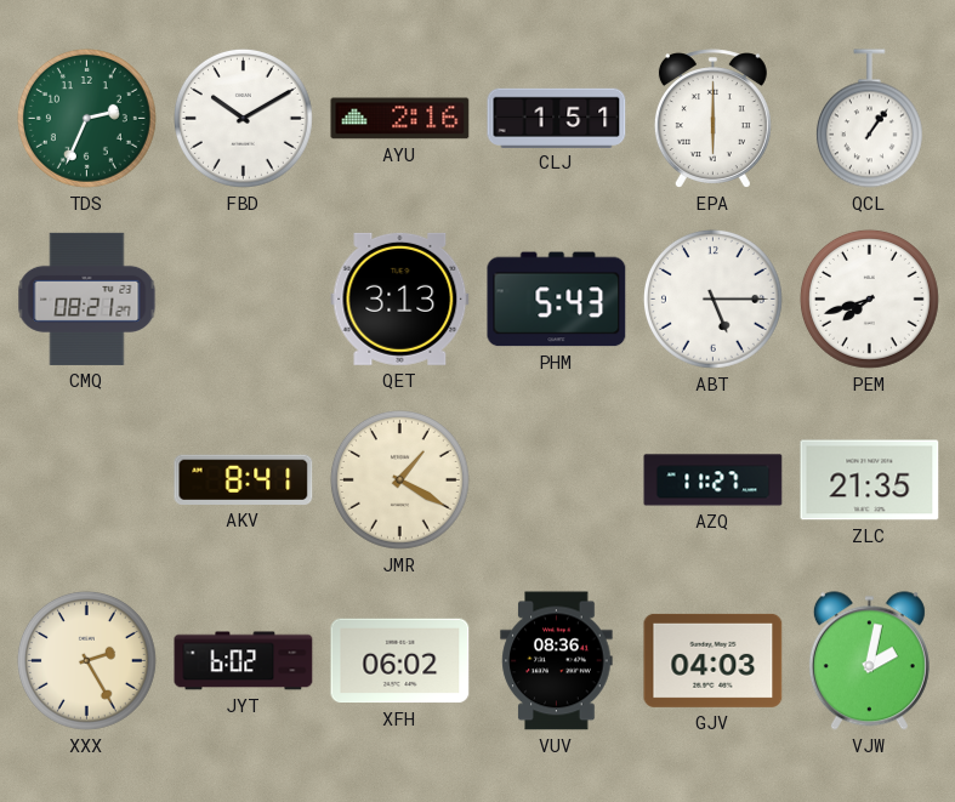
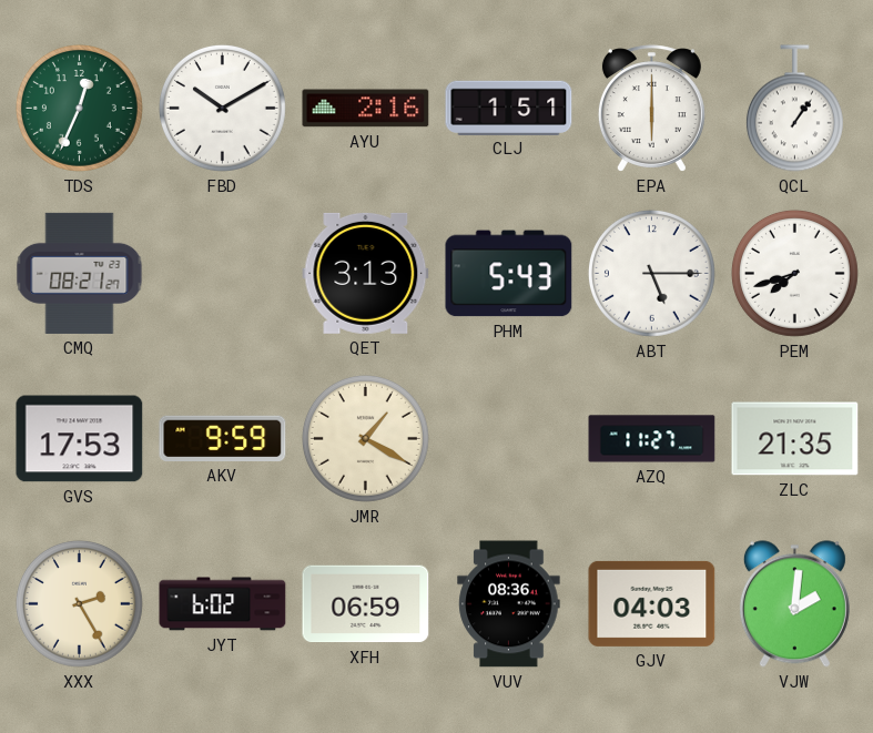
TDS: 2:34 -> 12:34
GVS: none -> 17:53
AKV: 8:41 -> 9:59
XFH: 06:02 -> 06:59
VJW: 2:02 -> 2:01
